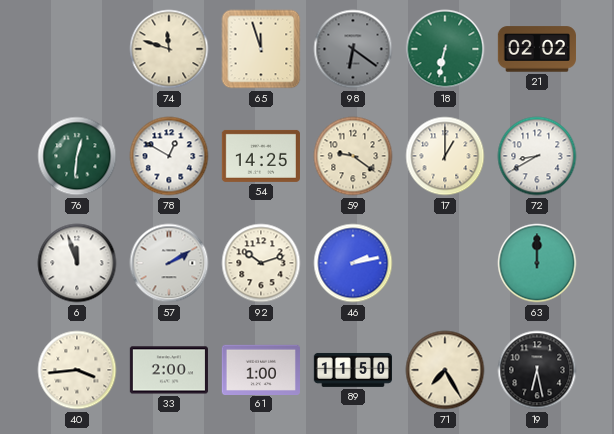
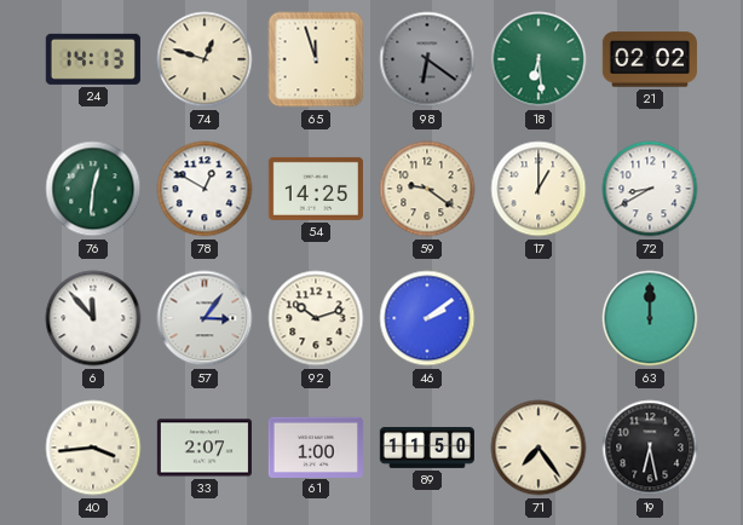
24: none -> 14:13
74: 11:48 -> 12:48
18: 6:32 -> 6:29
6: 11:57 -> 11:53
57: 2:10 -> 3:06
46: 2:13 -> 2:09
33: 2:00 -> 2:07
71: 7:25 -> 7:24
